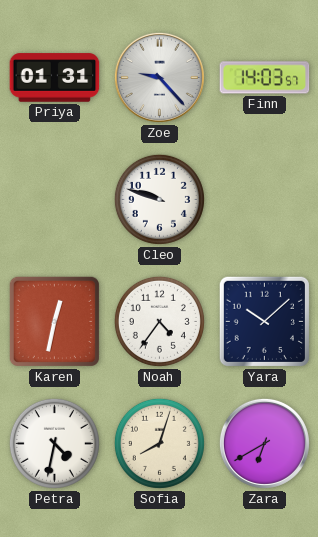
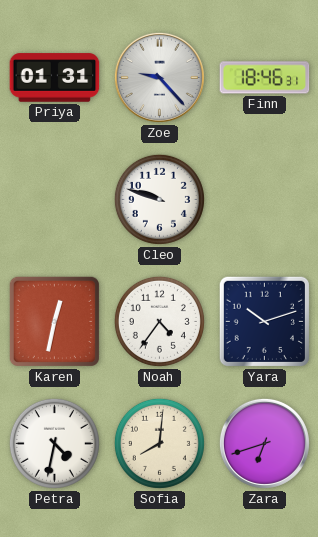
Finn: 14:03 -> 18:46
Yara: 10:08 -> 10:12
Sofia: 8:03 -> 8:01
Zara: 6:40 -> 6:42
